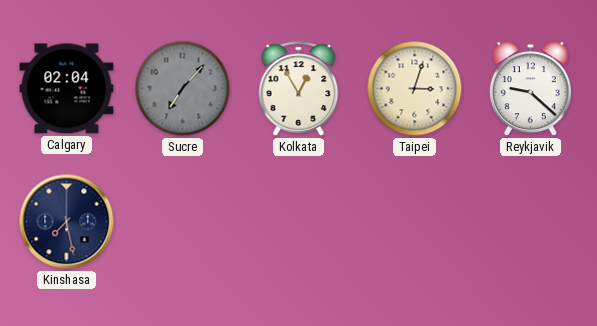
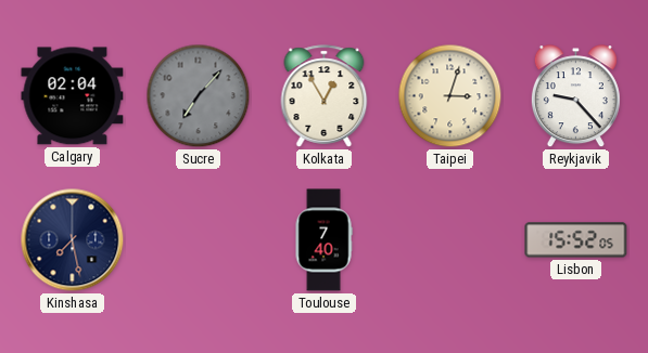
Reykjavik: 9:22 -> 9:23
Toulouse: none -> 7:40
Lisbon: none -> 15:52
